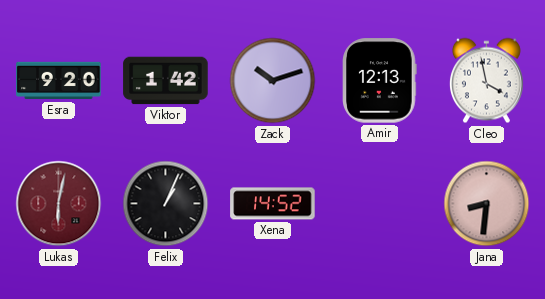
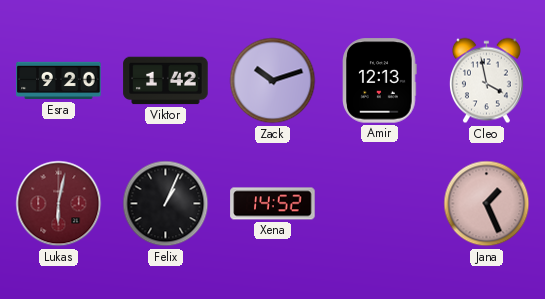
Jana: 8:31 -> 1:26
